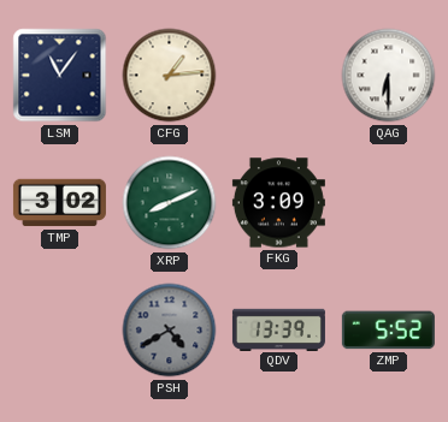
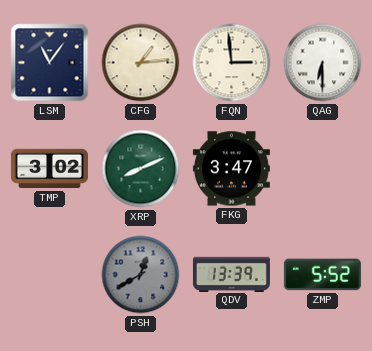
FQN: none -> 2:59
FKG: 3:09 -> 3:47
PSH: 4:40 -> 12:40
